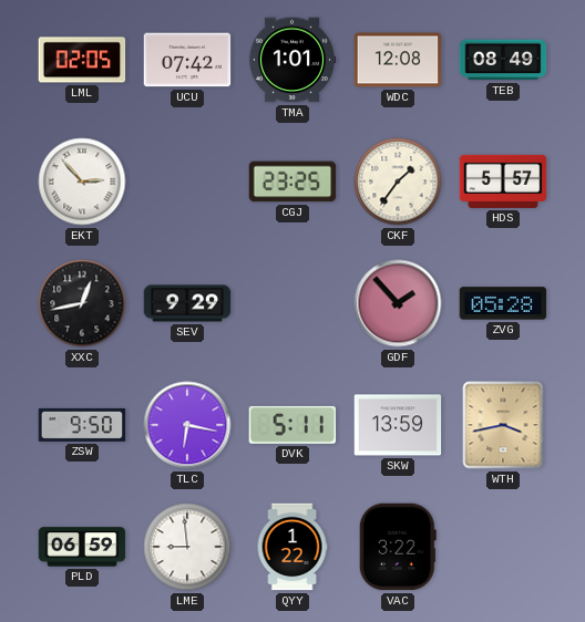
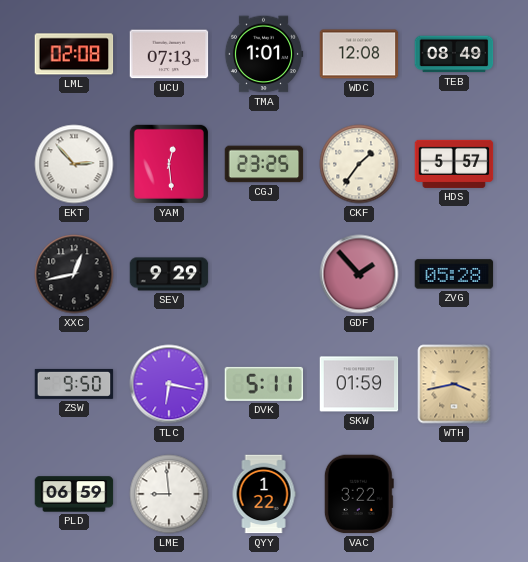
LML: 02:05 -> 02:08
UCU: 07:42 -> 07:13
YAM: none -> 12:29
SKW: 13:59 -> 01:59
